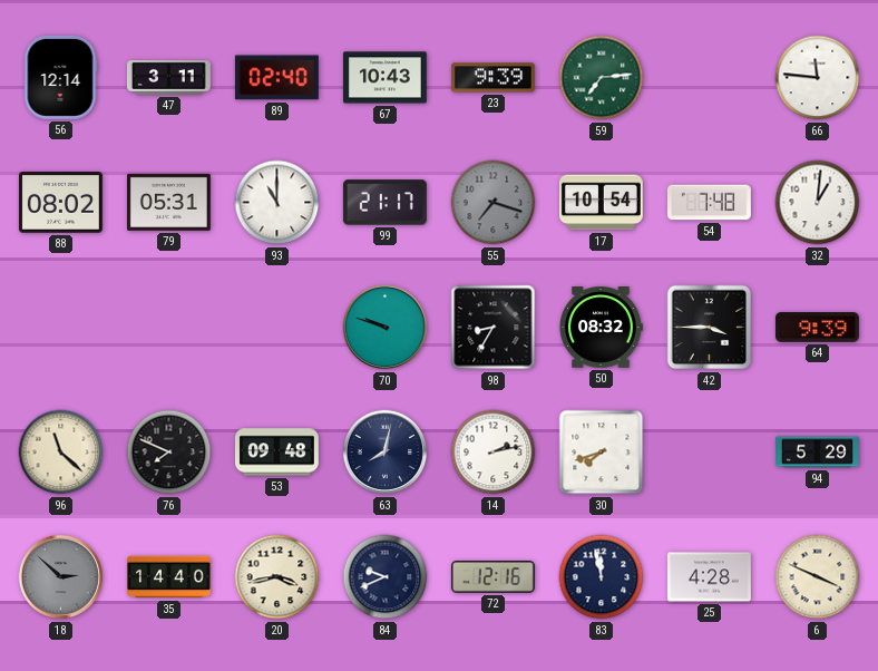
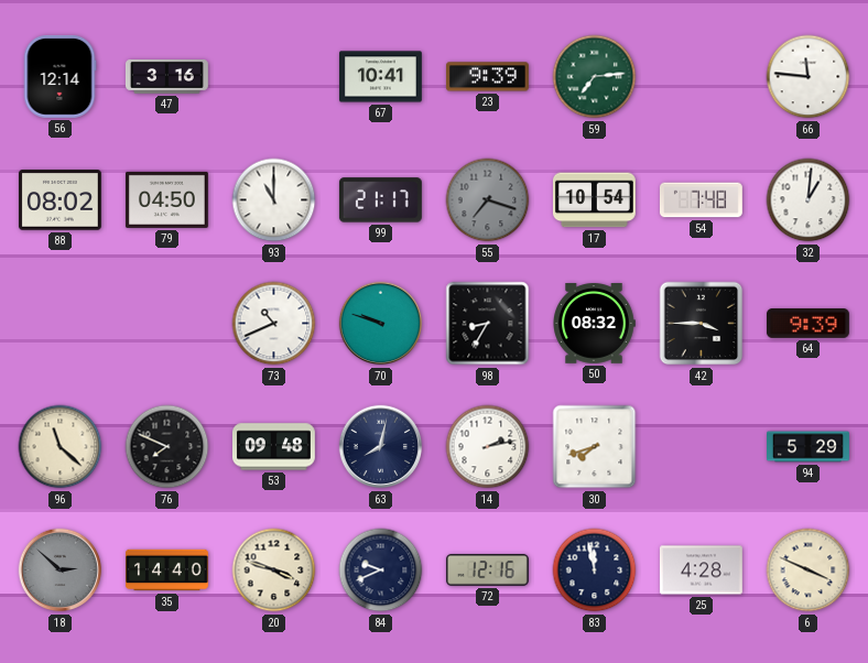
47: 3:11 -> 3:16
89: 02:40 -> none
67: 10:43 -> 10:41
79: 05:31 -> 04:50
73: none -> 10:41
20: 3:43 -> 3:48
